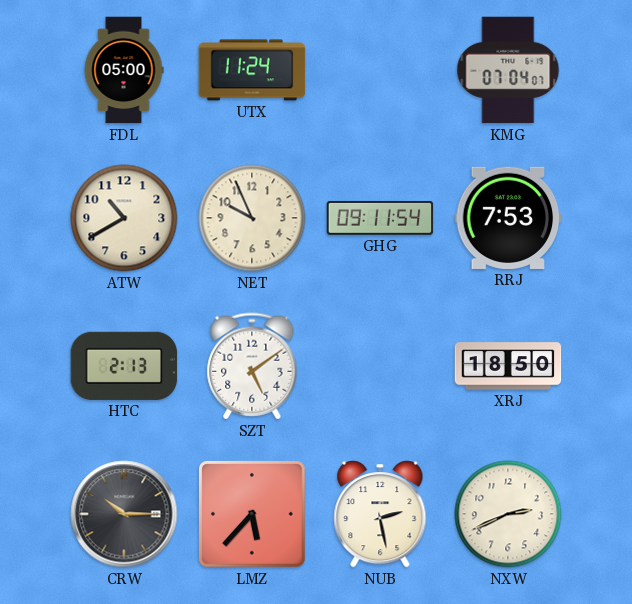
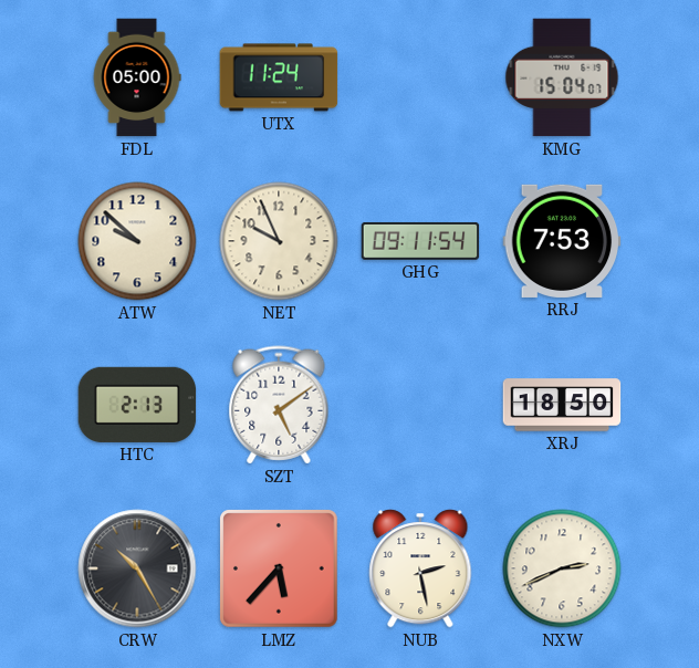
KMG: 07:04 -> 15:04
ATW: 10:40 -> 9:52
CRW: 10:15 -> 10:25
